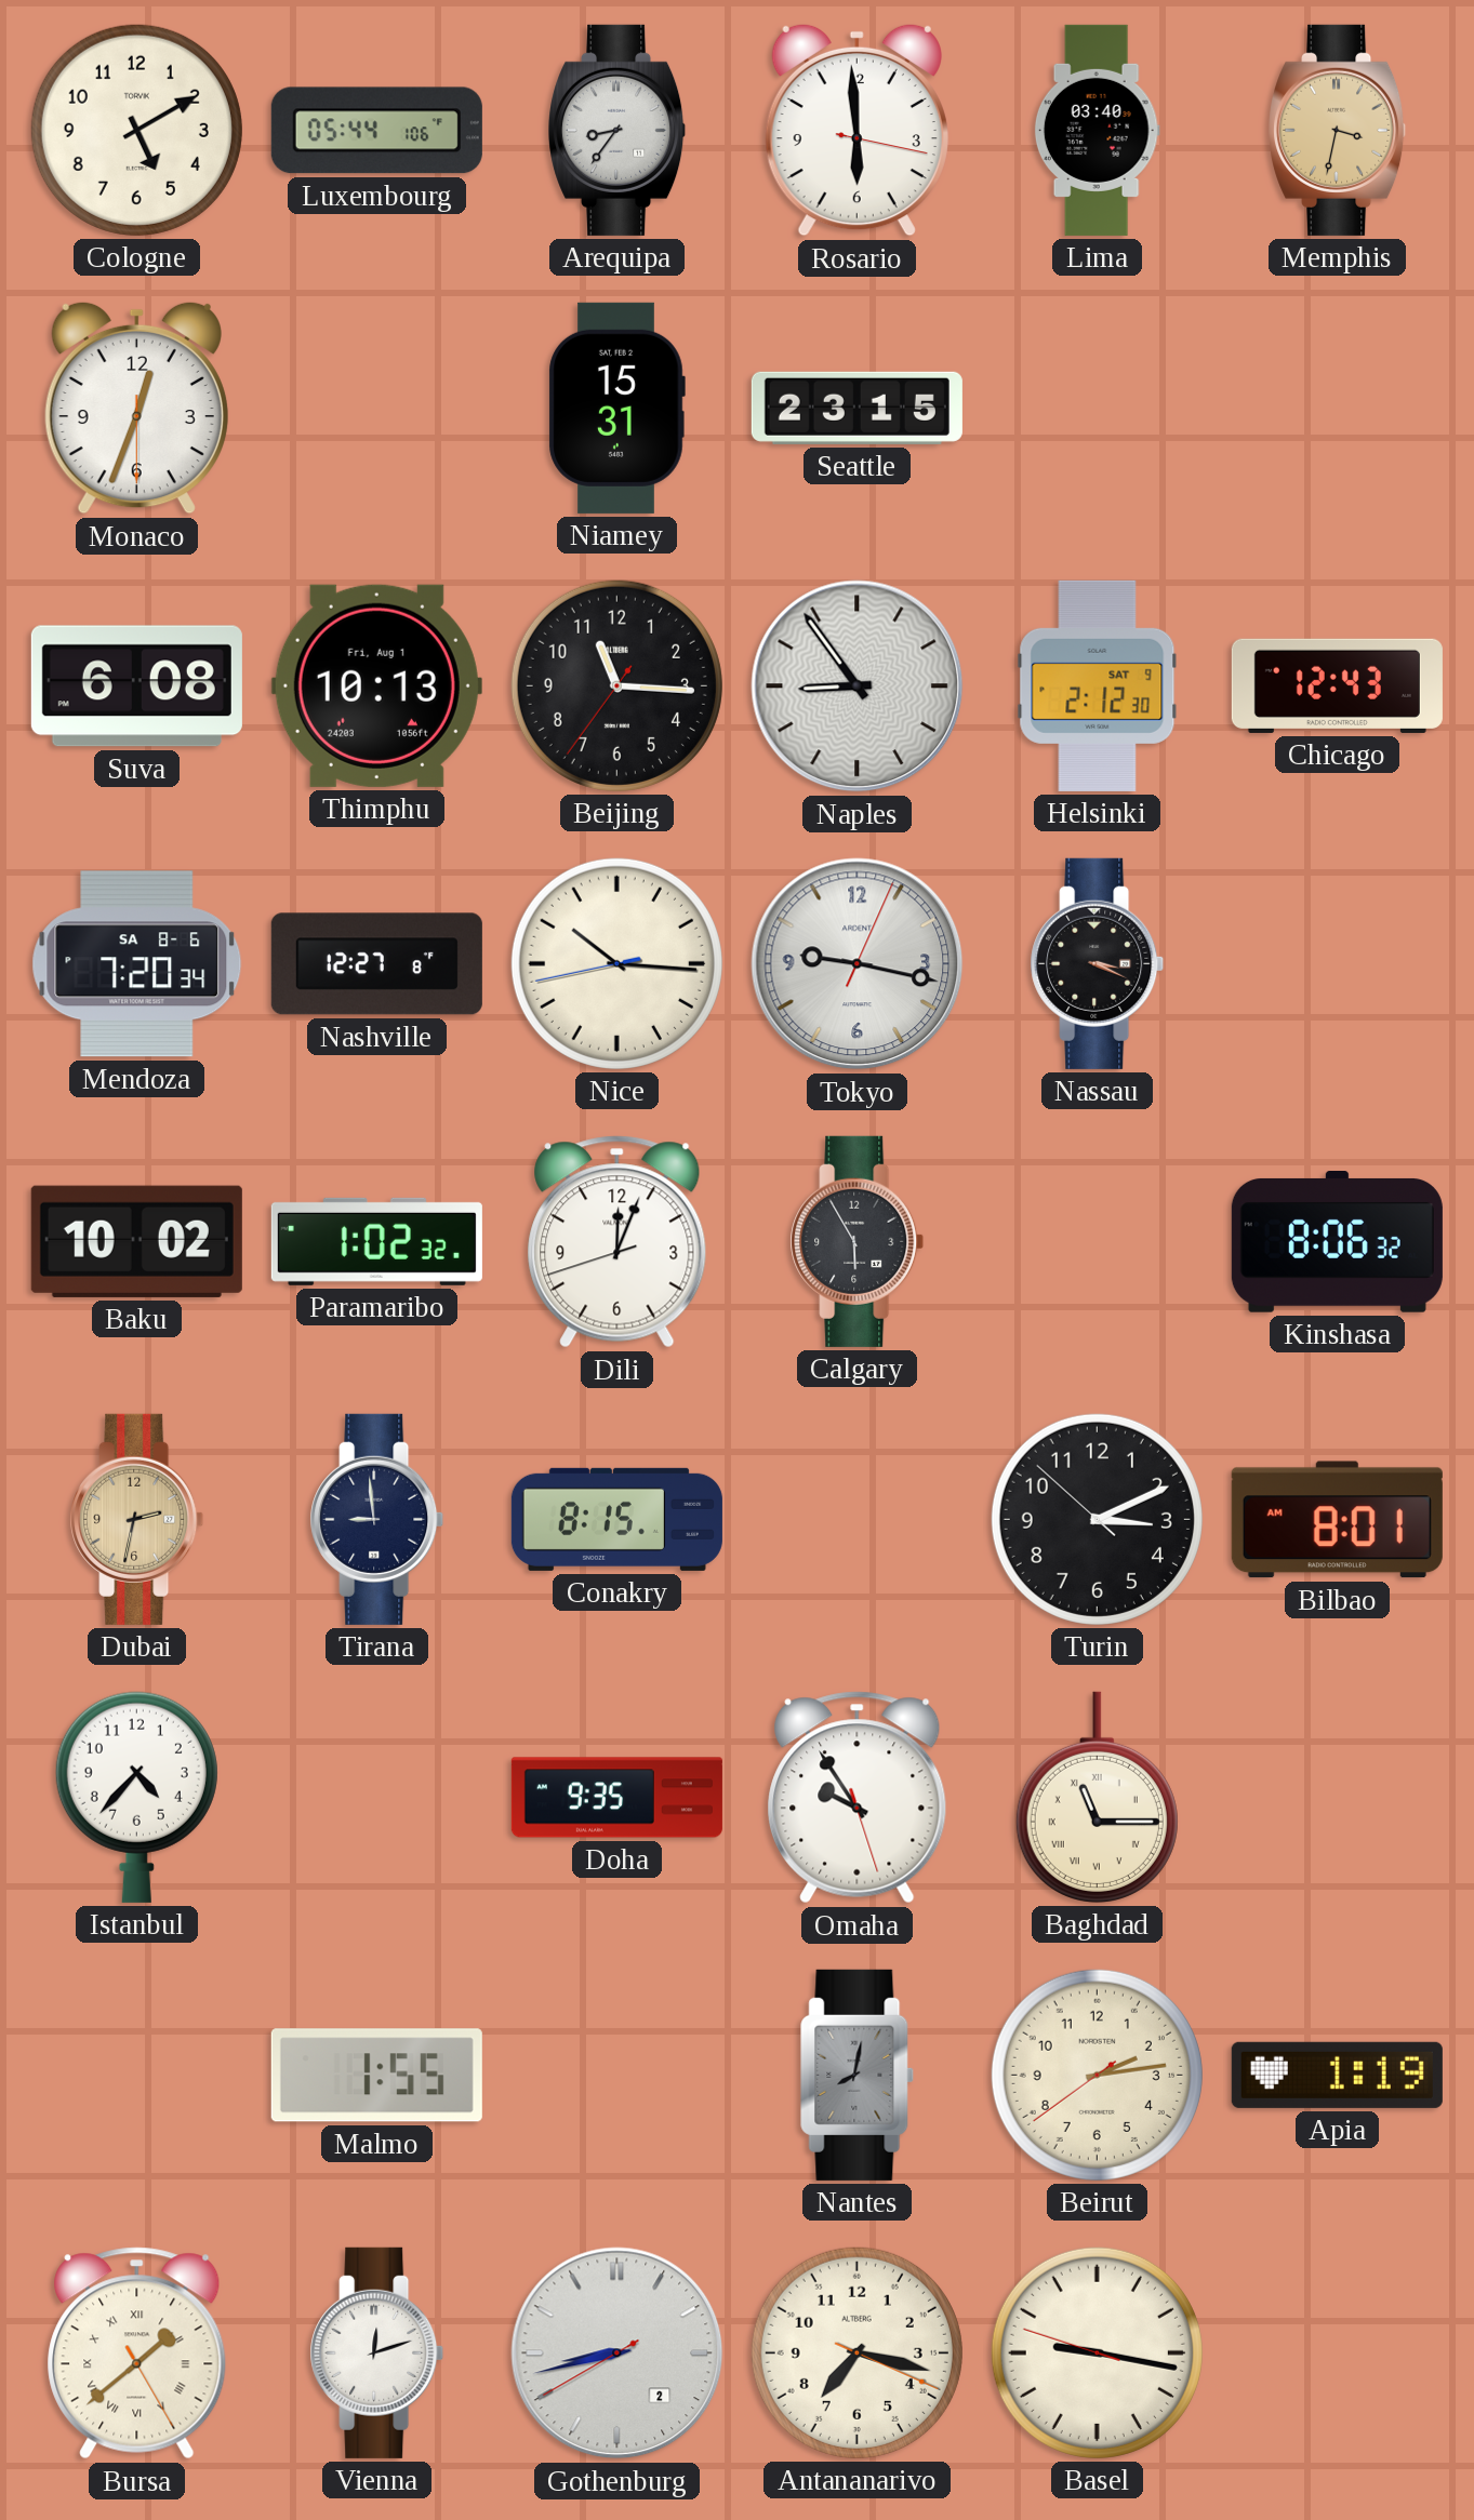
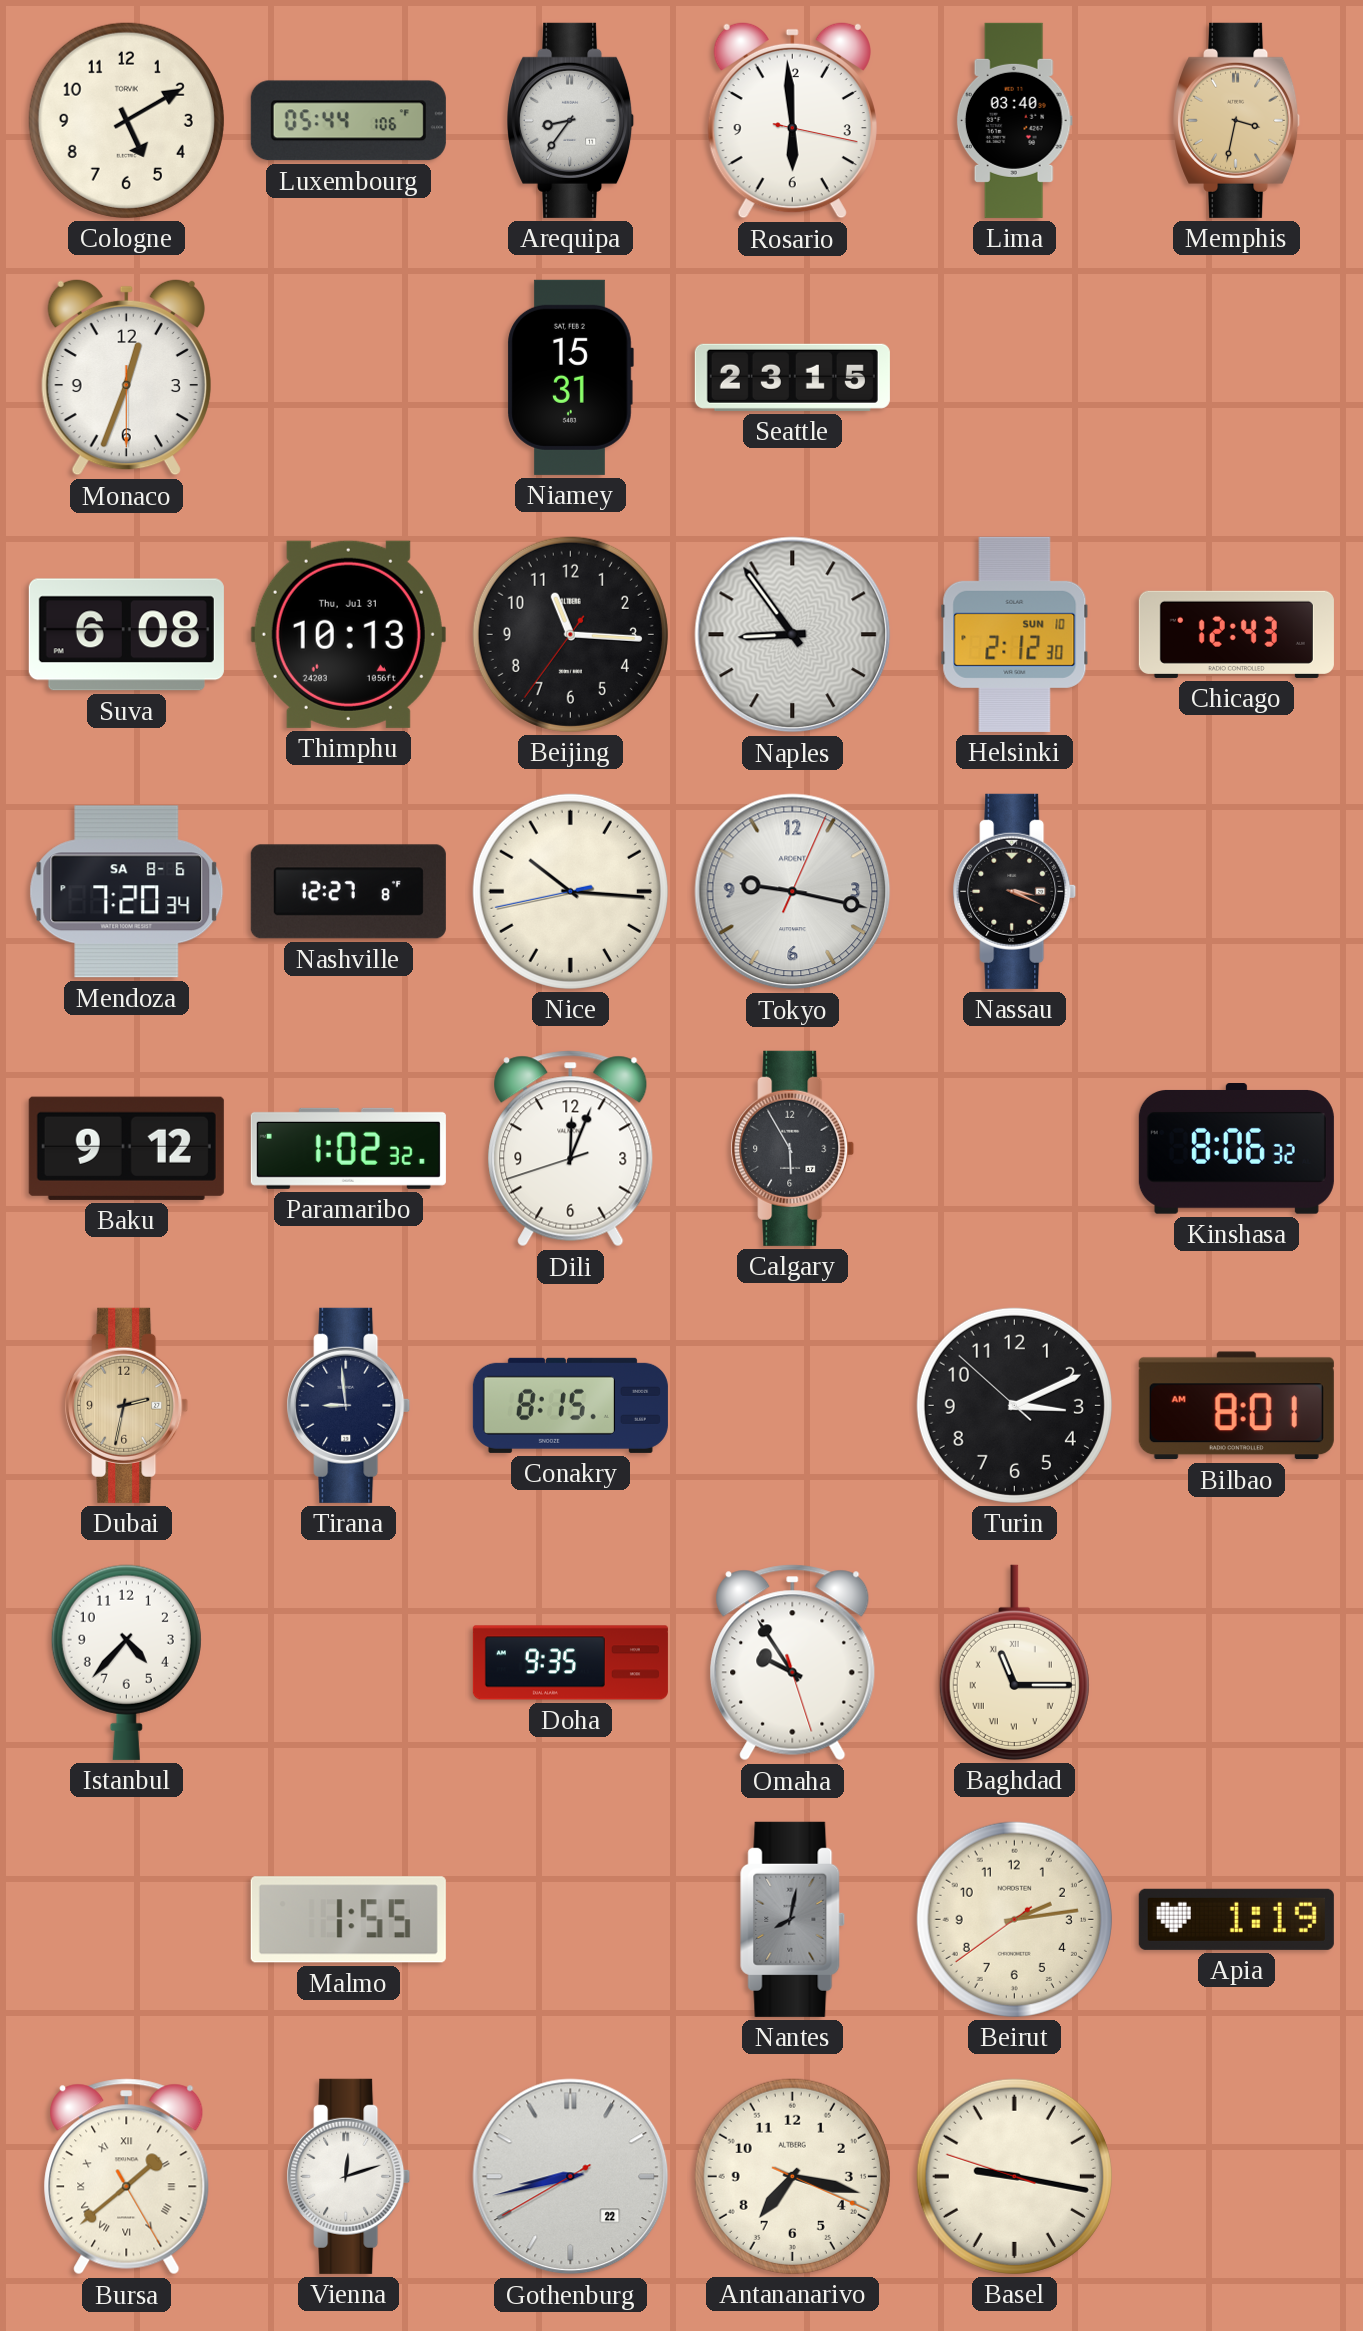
Thimphu date: Fri, Aug 1 -> Thu, Jul 31
Helsinki date: SAT 9 -> SUN 10
Baku: 10:02 -> 9:12
Gothenburg date: 2 -> 22
